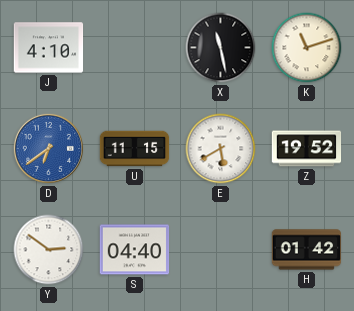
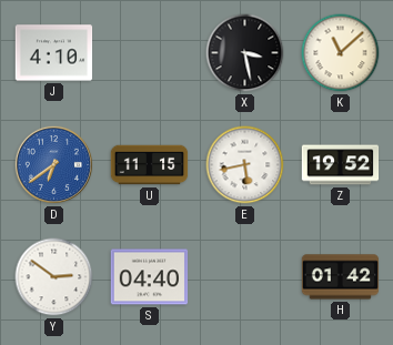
X: 11:28 -> 3:28
K: 11:12 -> 11:08
E: 5:40 -> 5:43
